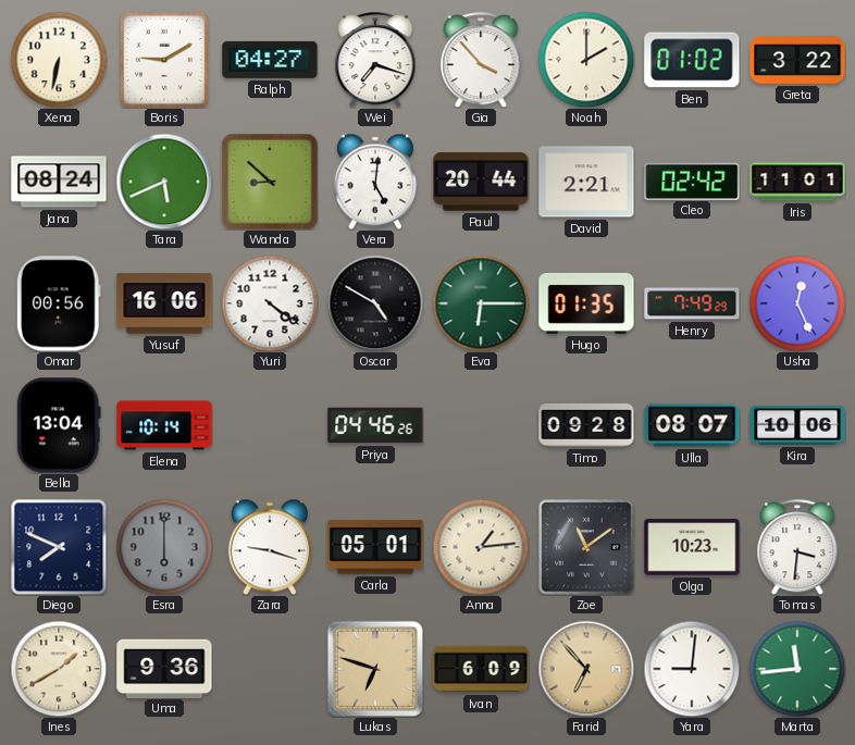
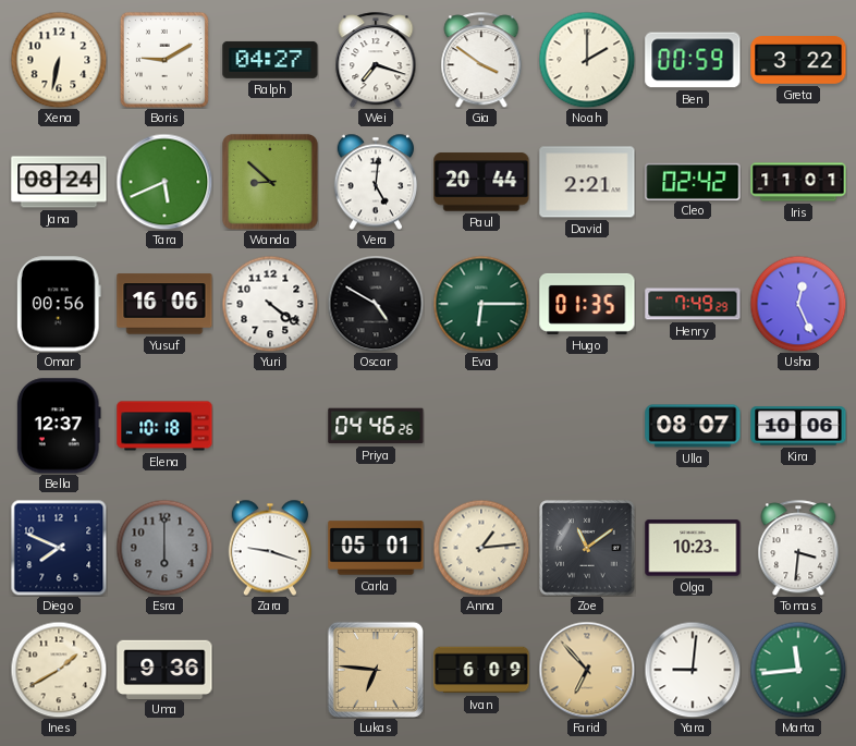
Gia: 3:53 -> 3:51
Ben: 01:02 -> 00:59
Bella: 13:04 -> 12:37
Elena: 10:14 -> 10:18
Timo: 09:28 -> none
Lukas: 6:48 -> 6:46
